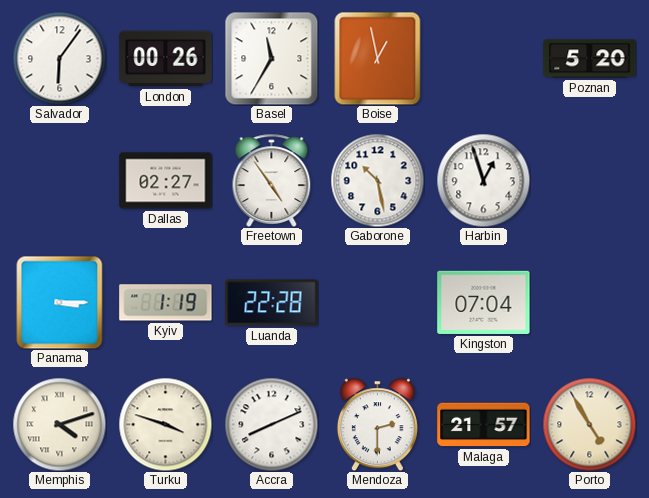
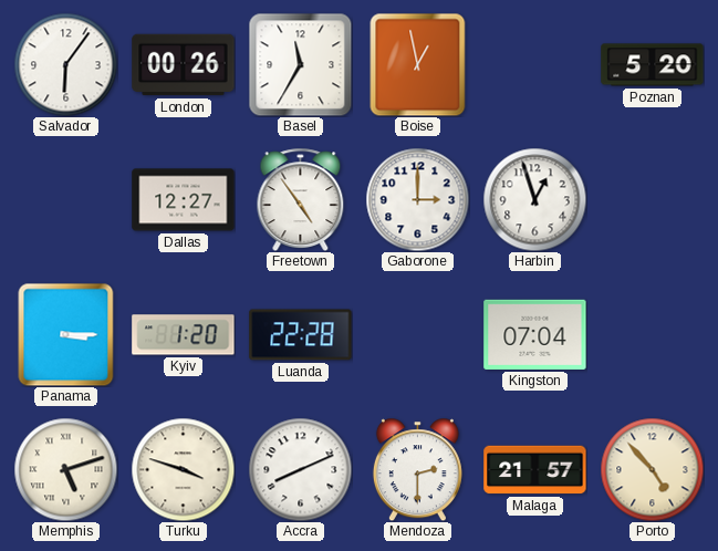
Dallas: 02:27 -> 12:27
Gaborone: 10:28 -> 3:00
Kyiv: 1:19 -> 1:20
Memphis: 4:12 -> 5:12
Porto: 4:55 -> 4:53
